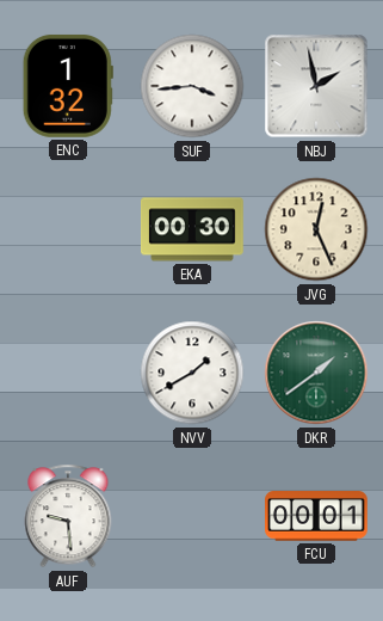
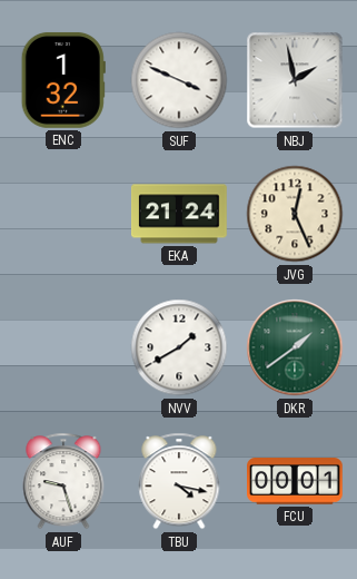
SUF: 3:44 -> 3:49
EKA: 00:30 -> 21:24
AUF: 9:29 -> 9:27
TBU: none -> 4:17
